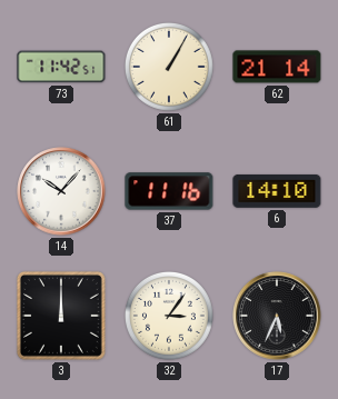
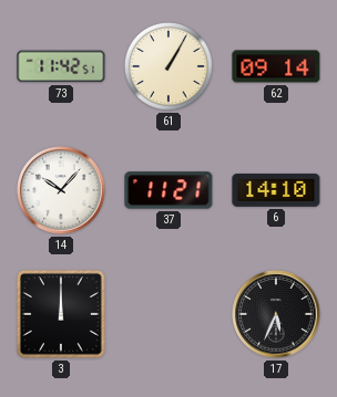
62: 21:14 -> 09:14
37: 11:16 -> 11:21
32: 3:06 -> none
